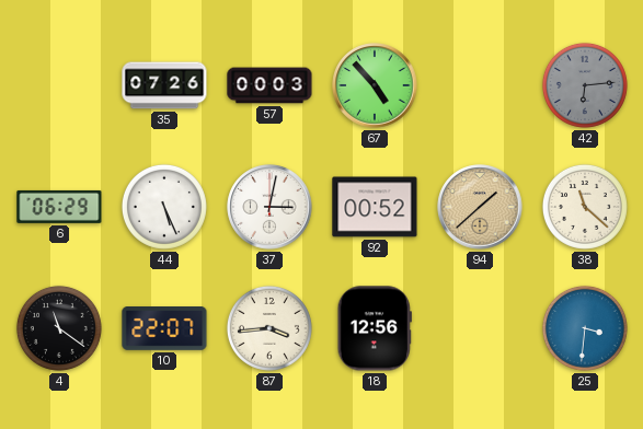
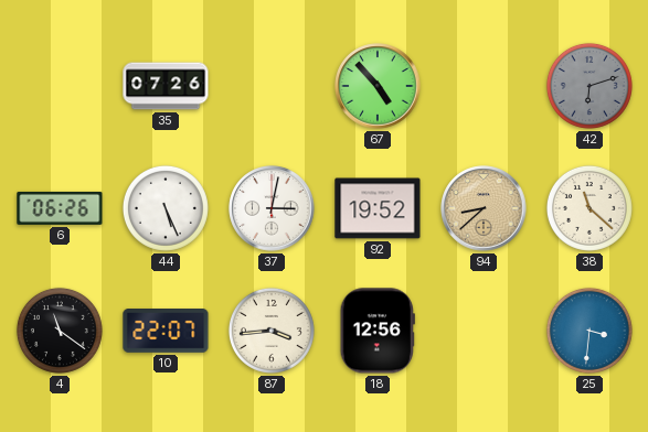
57: 00:03 -> none
42: 6:14 -> 6:12
6: 06:29 -> 06:26
92: 00:52 -> 19:52
94: 1:38 -> 8:38
